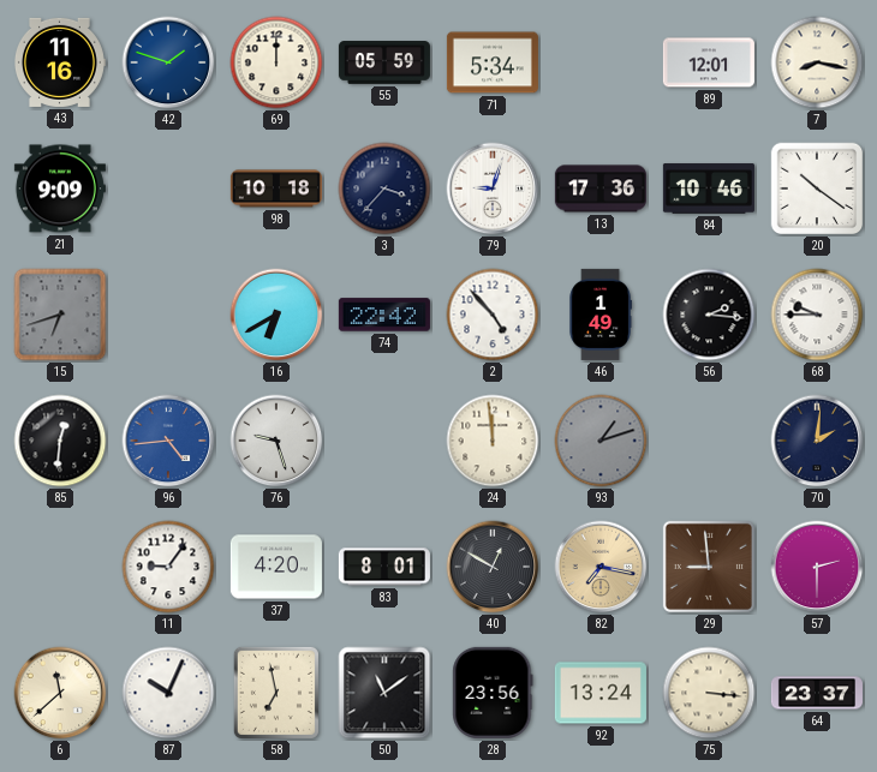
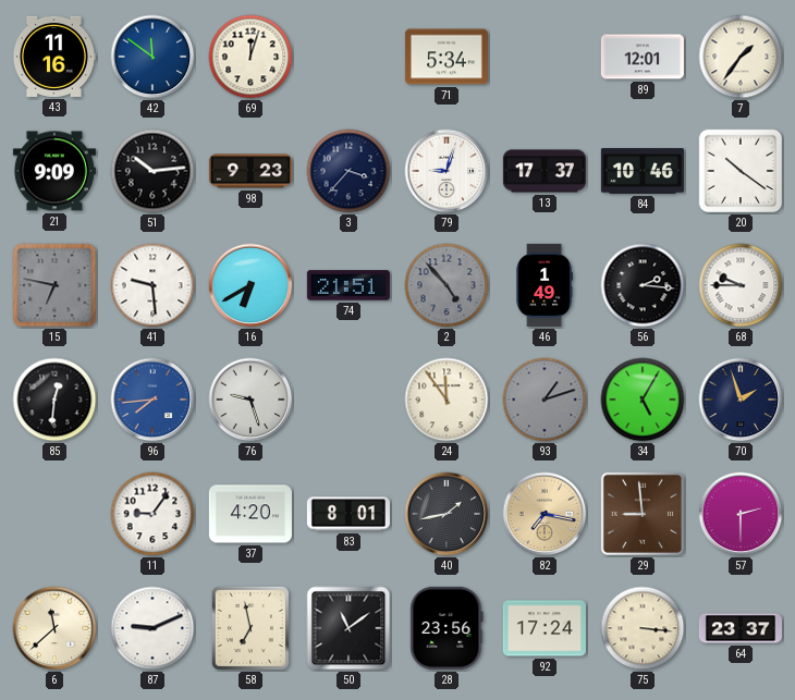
42: 1:48 -> 11:51
69: 12:00 -> 12:03
55: 05:59 -> none
7: 8:17 -> 1:36
51: none -> 10:14
98: 10:18 -> 9:23
13: 17:36 -> 17:37
15: 6:42 -> 6:47
41: none -> 9:29
74: 22:42 -> 21:51
2 dial: white -> grey
96: 4:44 -> 7:44
24: 11:59 -> 11:54
34: none -> 5:05
70: 2:01 -> 1:57
40: 12:50 -> 1:43
87: 10:04 -> 9:11
92: 13:24 -> 17:24
